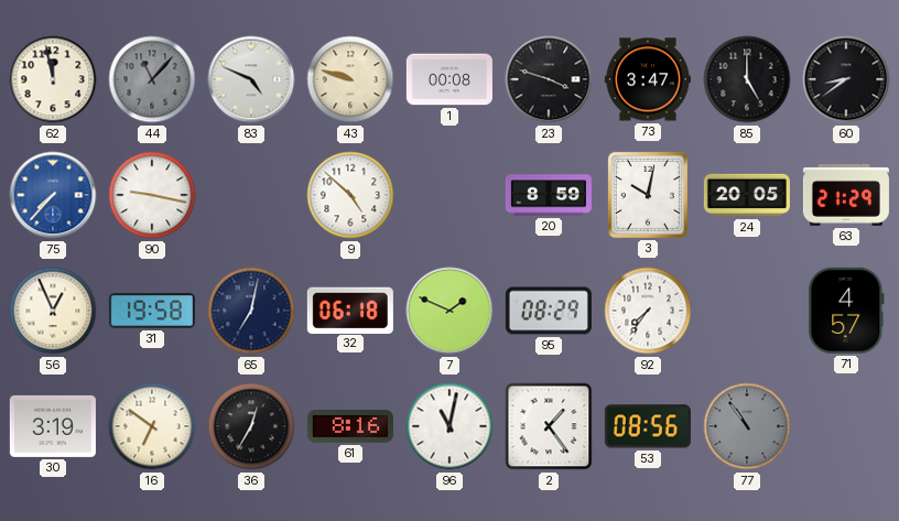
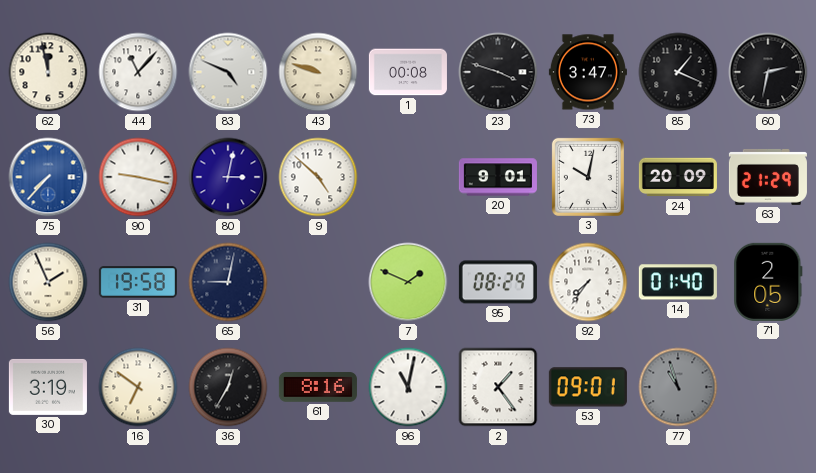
44 dial: grey -> white
85: 5:00 -> 1:19
60: 8:39 -> 2:32
80: none -> 3:02
20: 8:59 -> 9:01
24: 20:05 -> 20:09
56: 12:56 -> 1:56
65: 7:02 -> 9:02
32: 06:18 -> none
14: none -> 01:40
71: 4:57 -> 2:05
53: 08:56 -> 09:01
77: 10:54 -> 10:57
